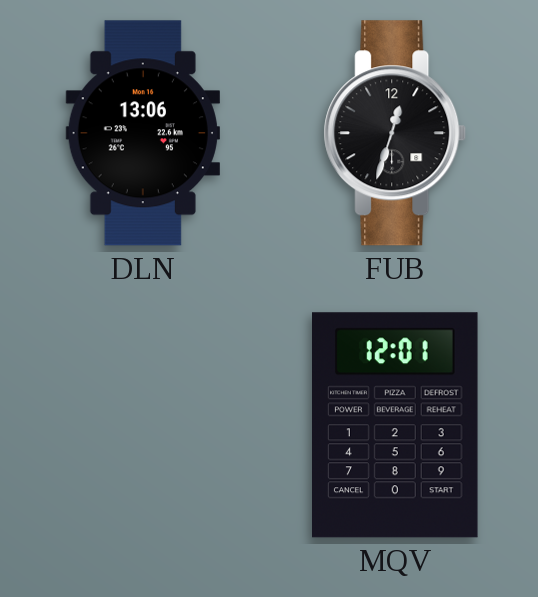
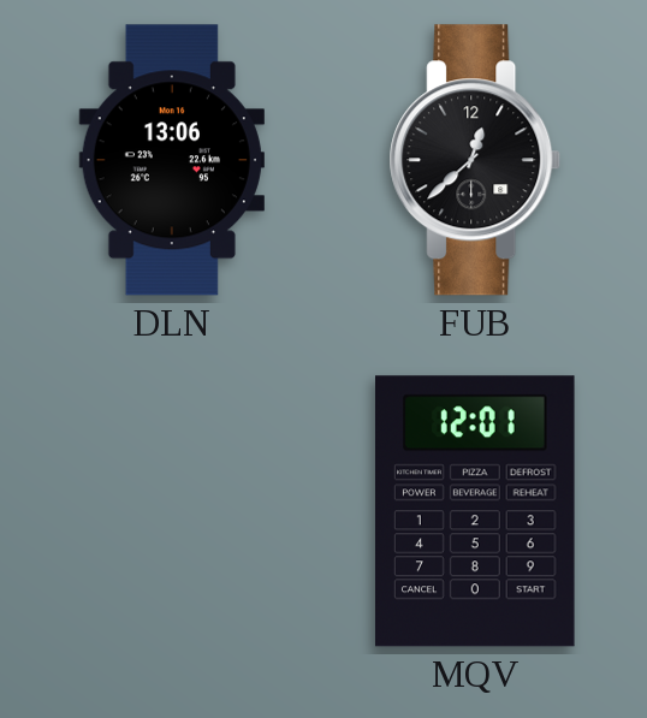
FUB: 12:33 -> 12:38
